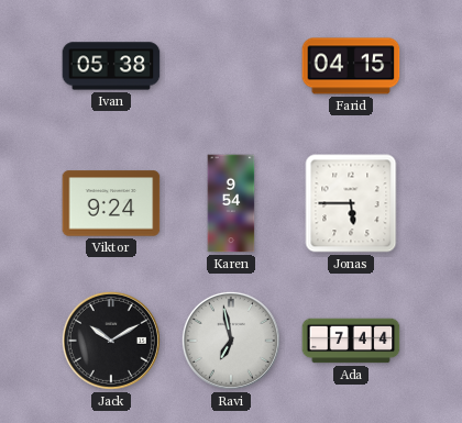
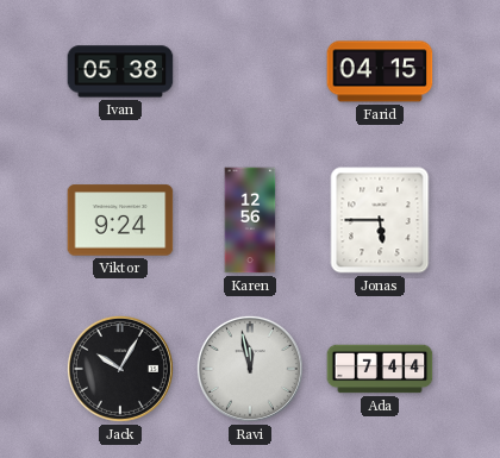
Karen: 9:54 -> 12:56
Jack: 10:10 -> 10:05
Ravi: 6:58 -> 11:58
